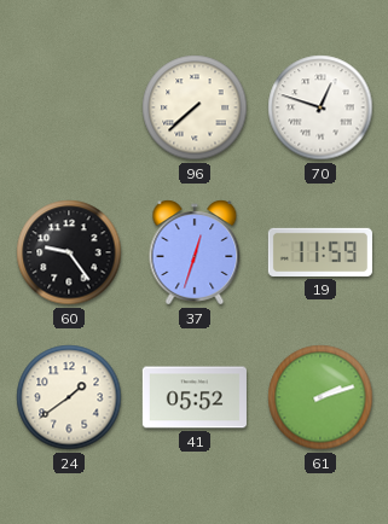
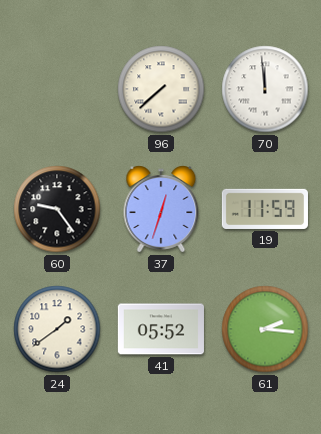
70: 12:48 -> 11:59
61: 2:12 -> 2:16
